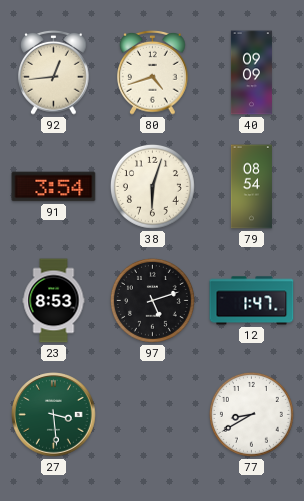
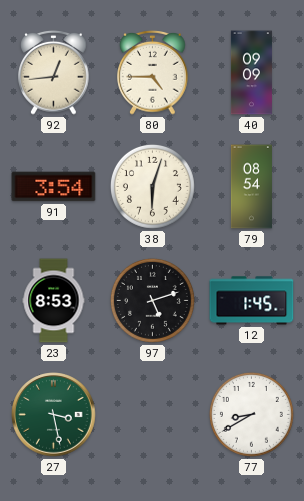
80: 4:42 -> 4:45
12: 1:47 -> 1:45
27: 3:29 -> 3:28
